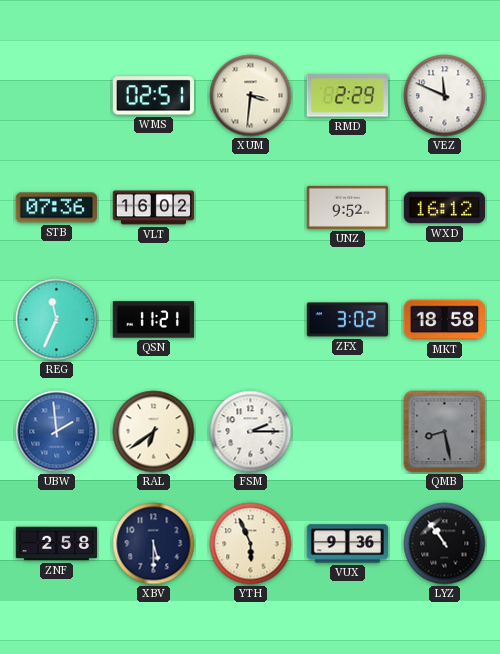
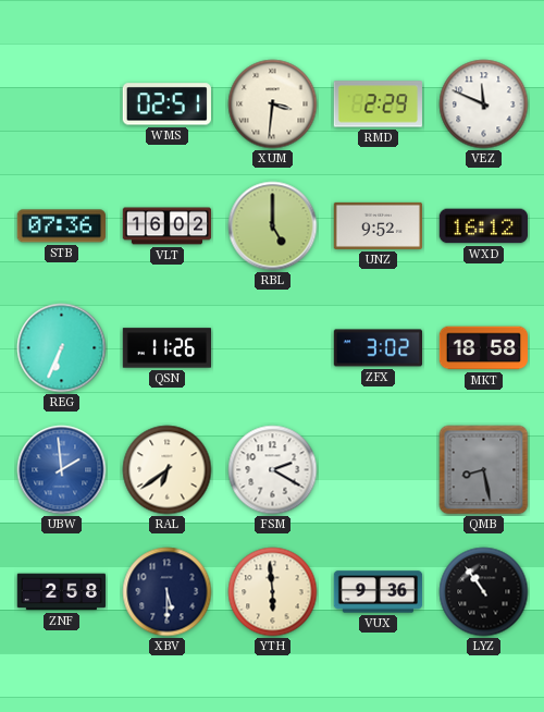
RBL: none -> 5:00
REG: 11:34 -> 6:34
QSN: 11:21 -> 11:26
FSM: 2:15 -> 2:20
YTH: 5:56 -> 5:59
